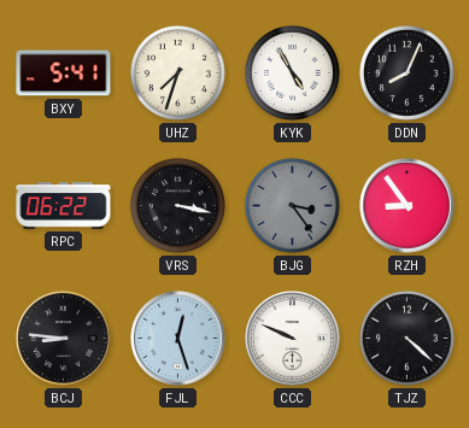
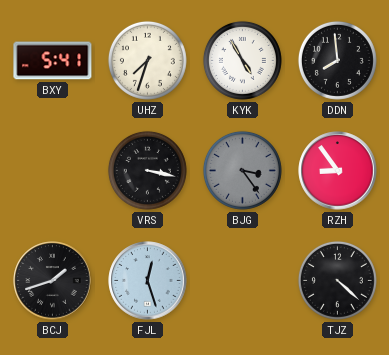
DDN: 8:04 -> 7:59
RPC: 06:22 -> none
BCJ: 8:46 -> 1:42
CCC: 9:49 -> none
